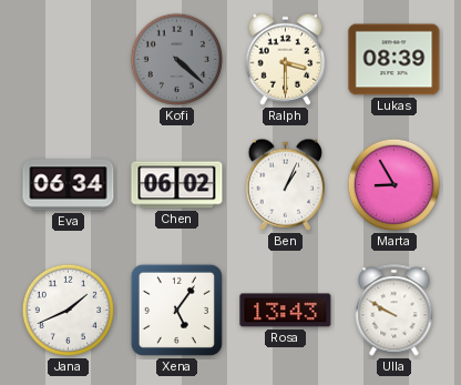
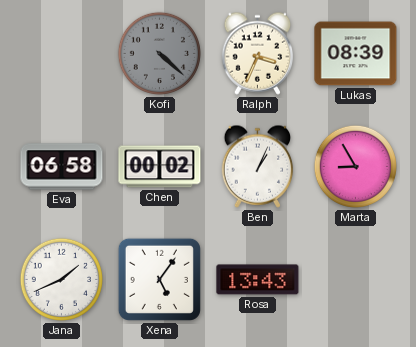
Ralph: 3:30 -> 3:34
Eva: 06:34 -> 06:58
Chen: 06:02 -> 00:02
Ulla: 9:50 -> none
